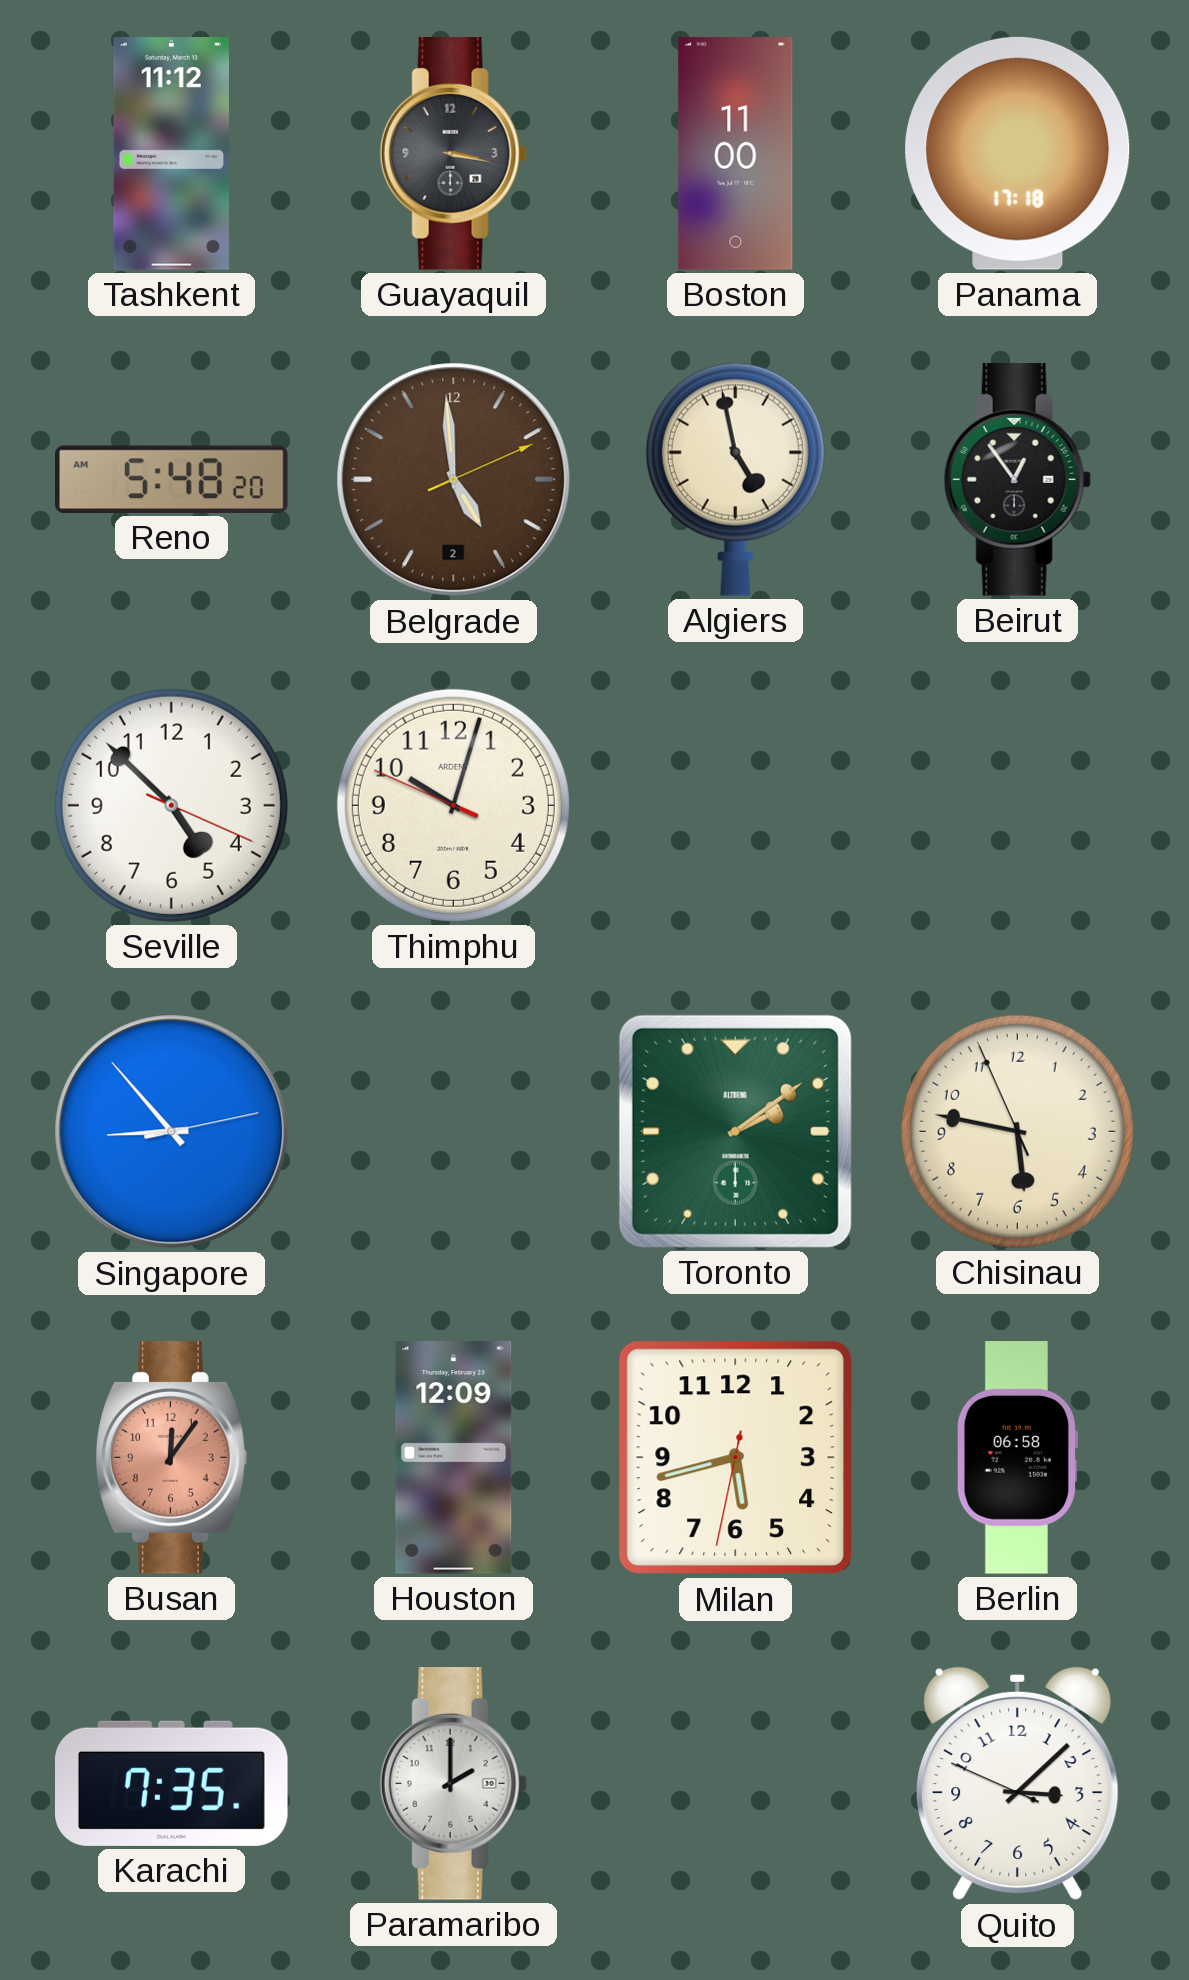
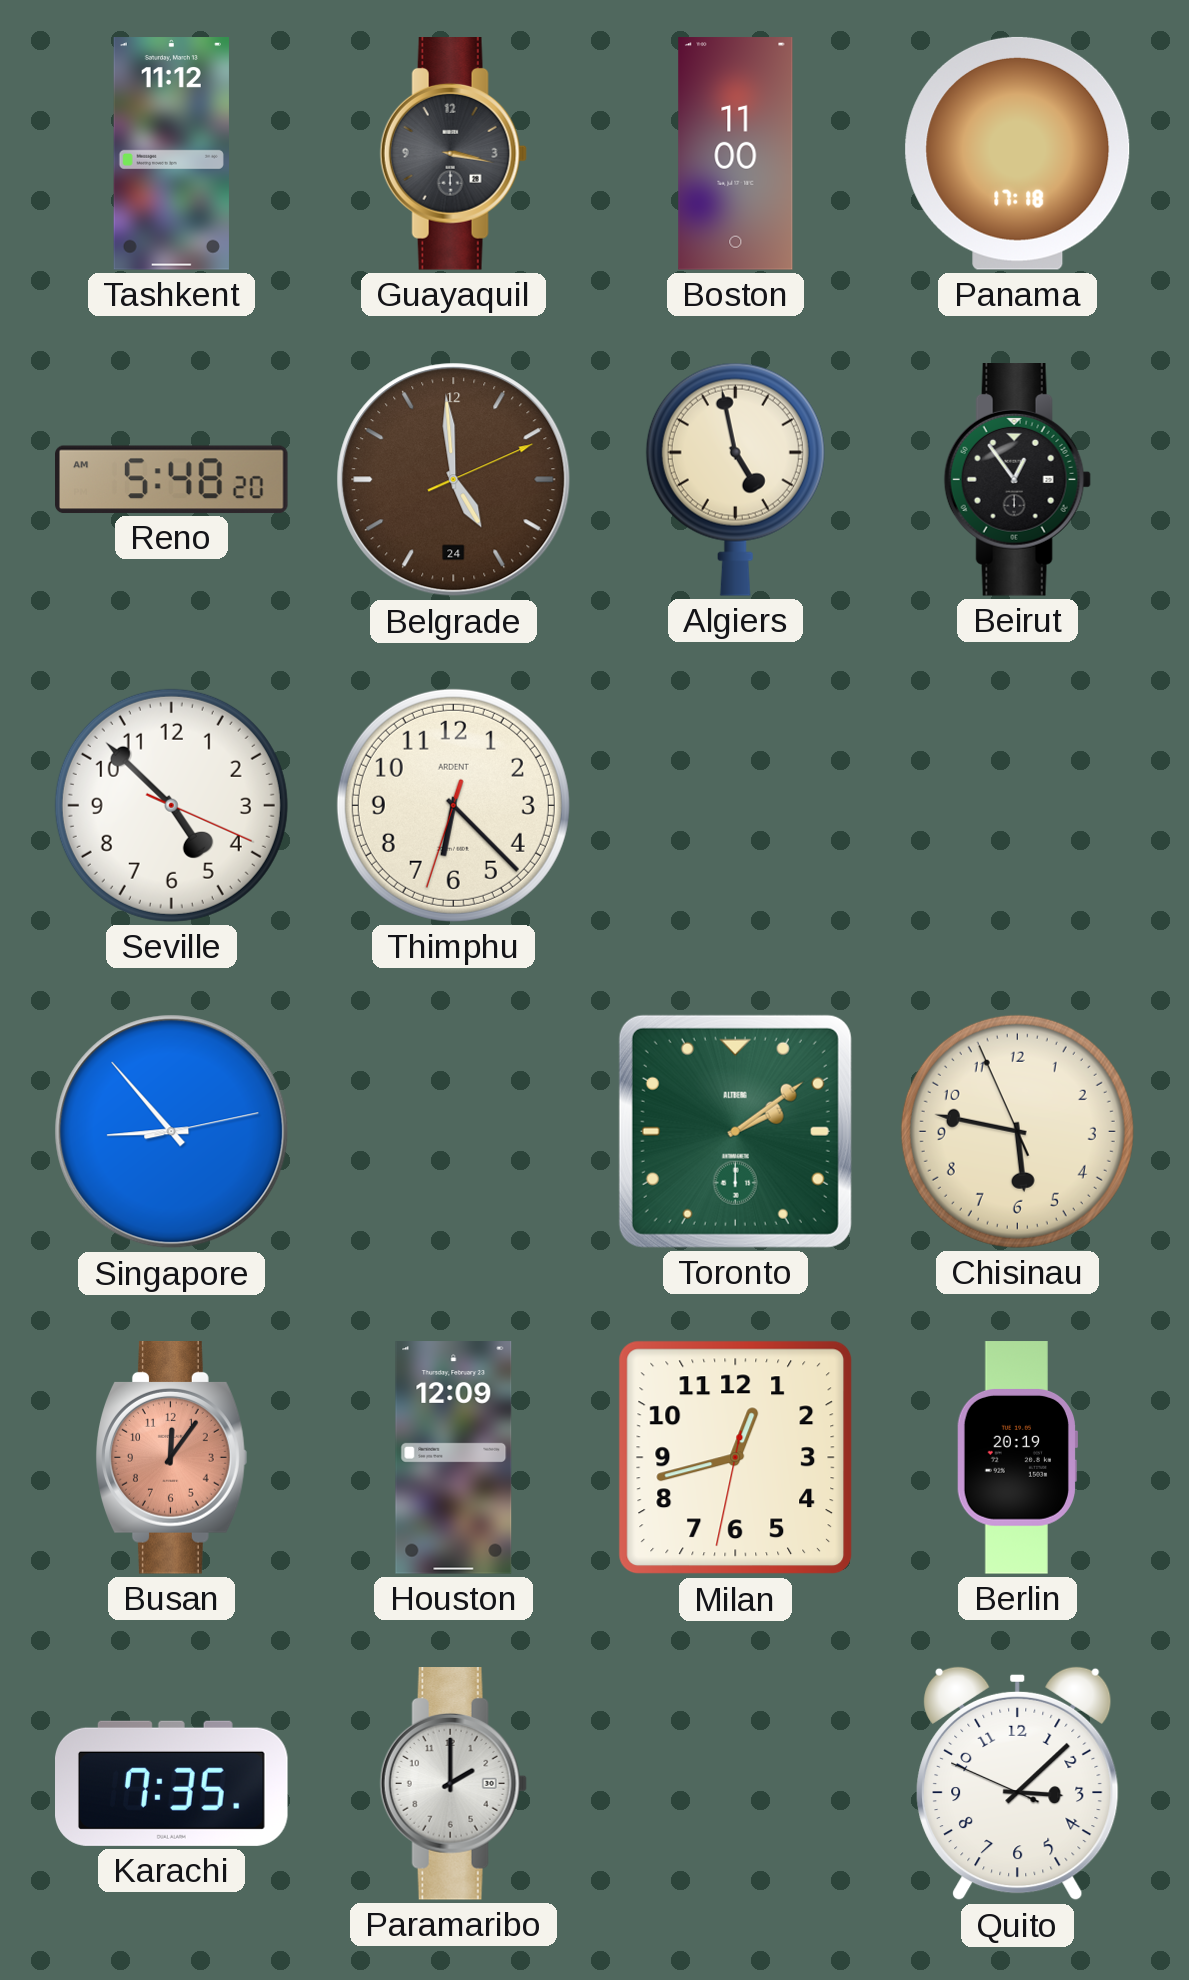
Belgrade date: 2 -> 24
Thimphu: 10:02 -> 6:22
Milan: 5:42 -> 12:42
Berlin: 06:58 -> 20:19
